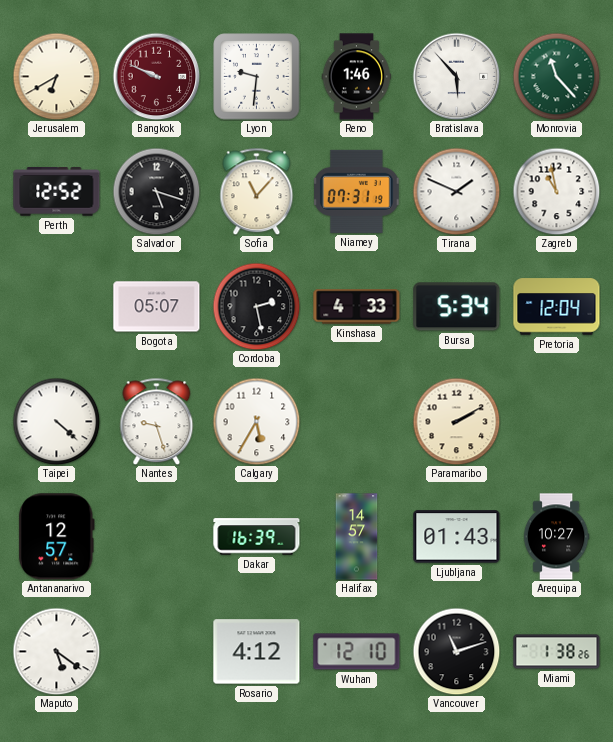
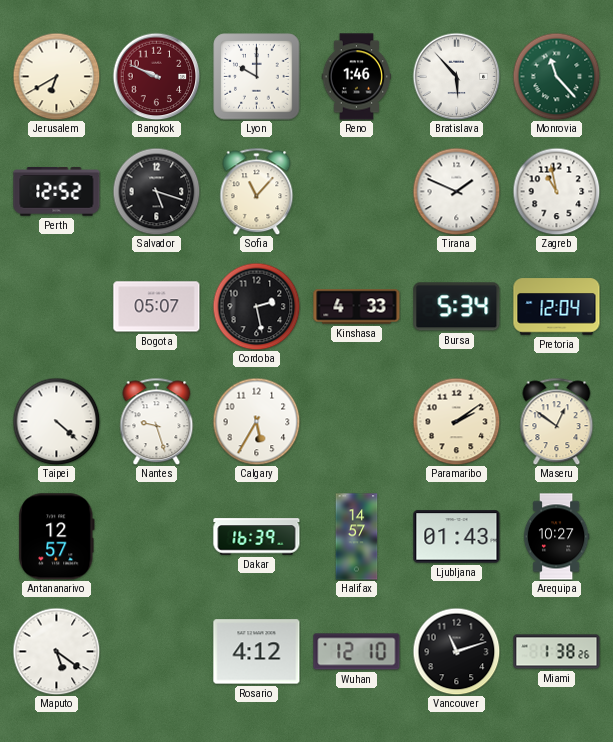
Lyon: 9:31 -> 10:00
Niamey: 07:31 -> none
Paramaribo: 2:10 -> 2:09
Maseru: none -> 12:51
